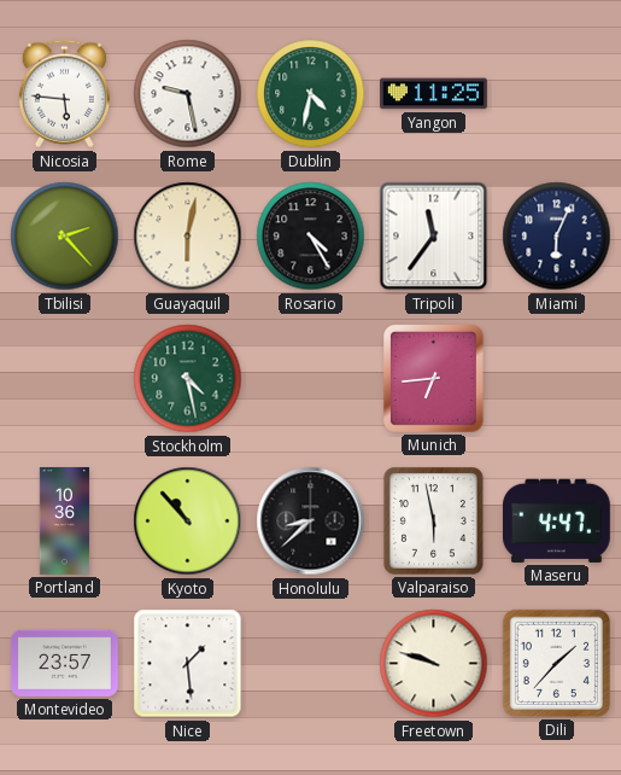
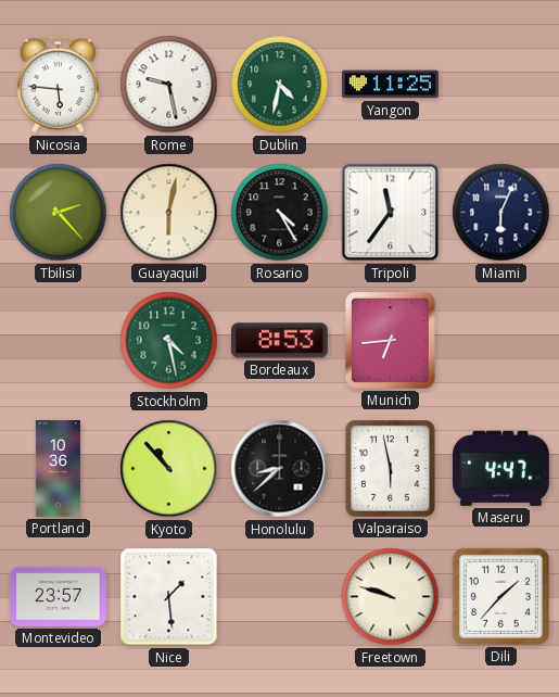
Bordeaux: none -> 8:53
